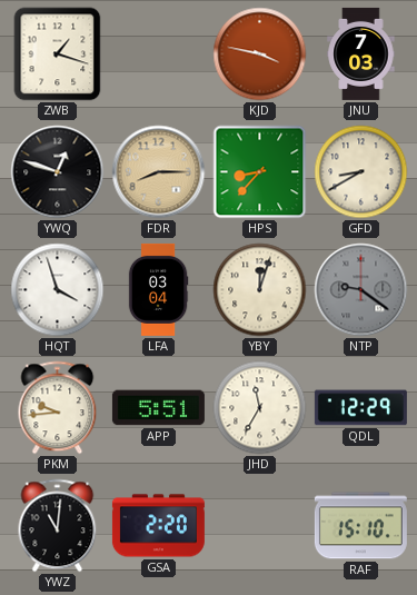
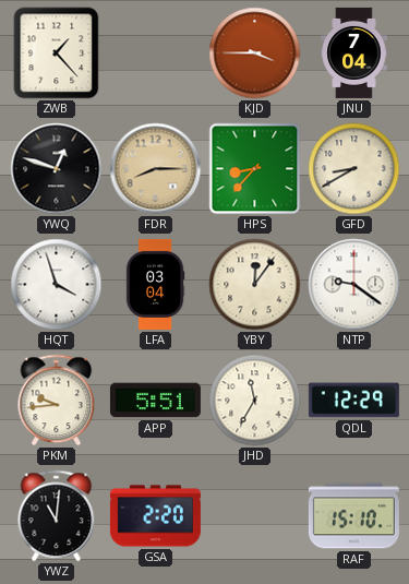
ZWB: 1:18 -> 1:23
KJD: 3:47 -> 3:45
JNU: 7:03 -> 7:04
YBY: 12:03 -> 12:06
NTP dial: grey -> white
